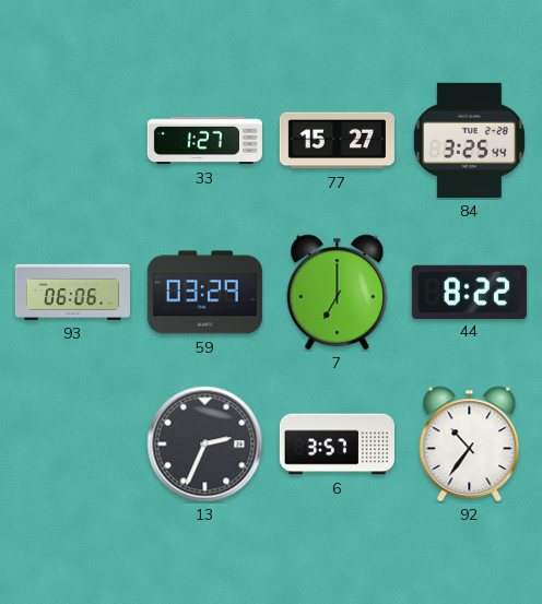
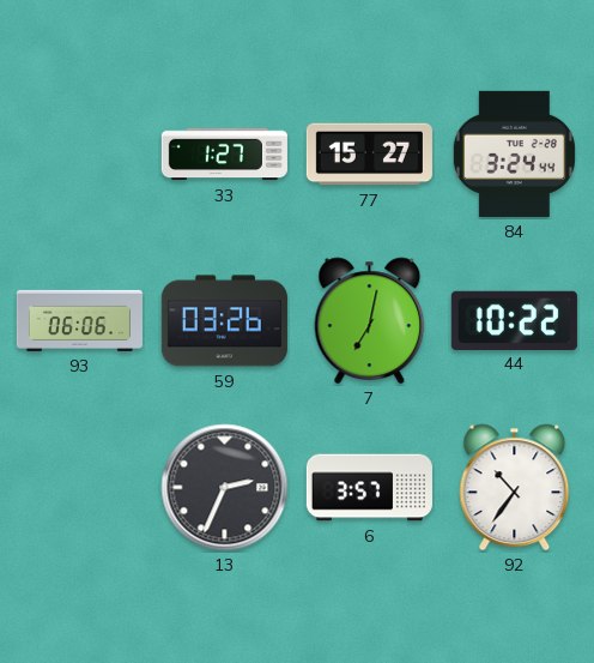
84: 3:25 -> 3:24
59: 03:29 -> 03:26
7: 7:00 -> 7:02
44: 8:22 -> 10:22
